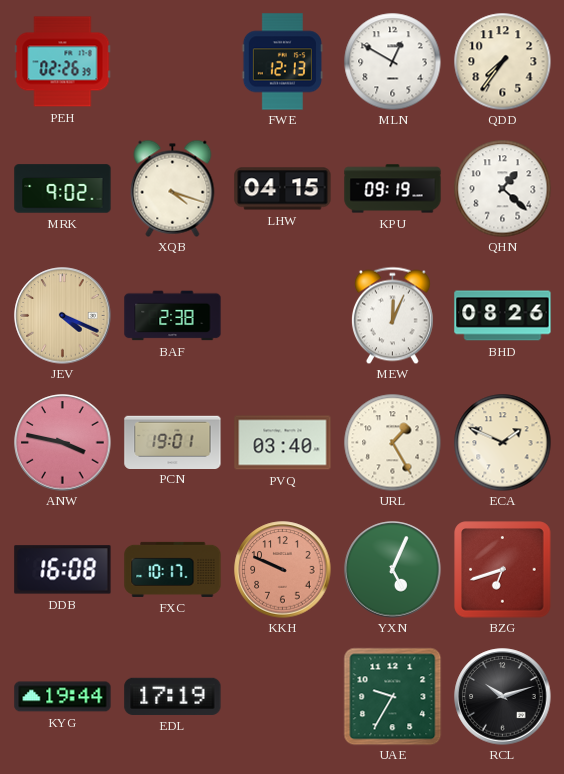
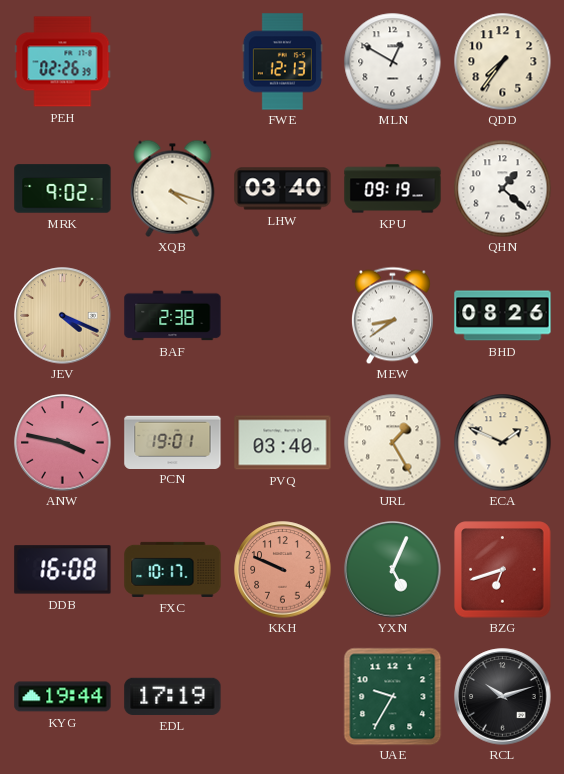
LHW: 04:15 -> 03:40
MEW: 12:04 -> 8:39
